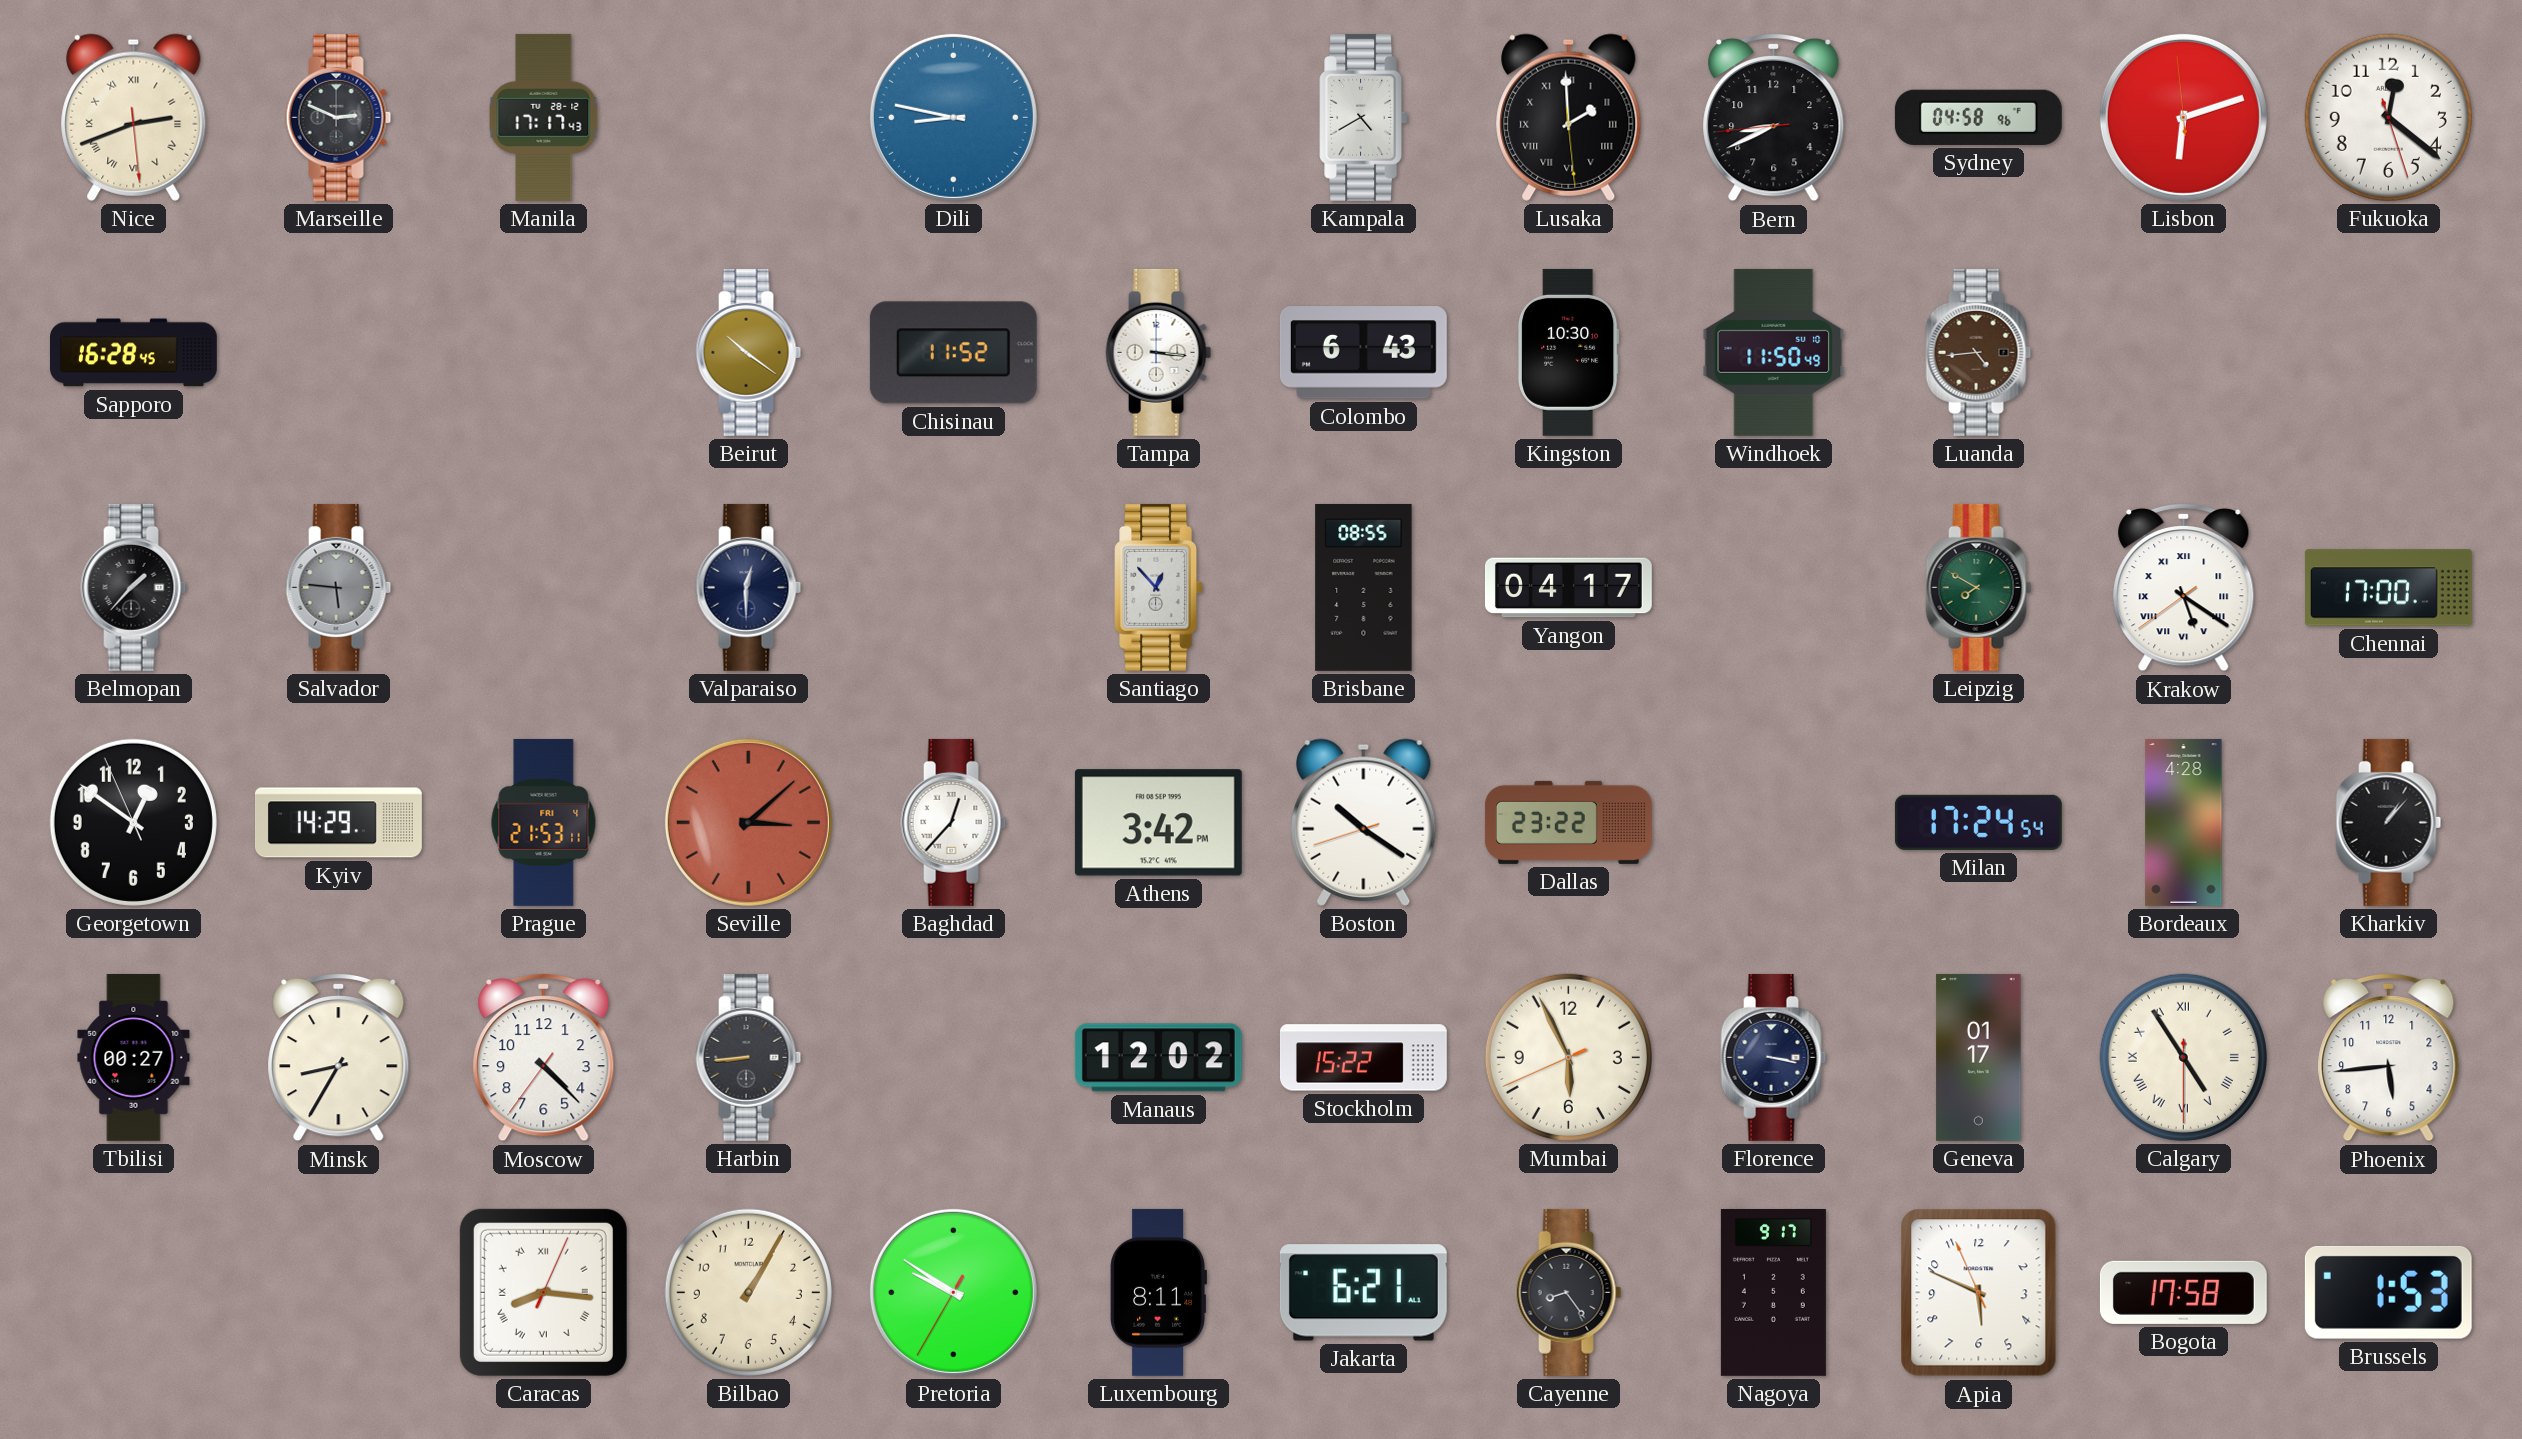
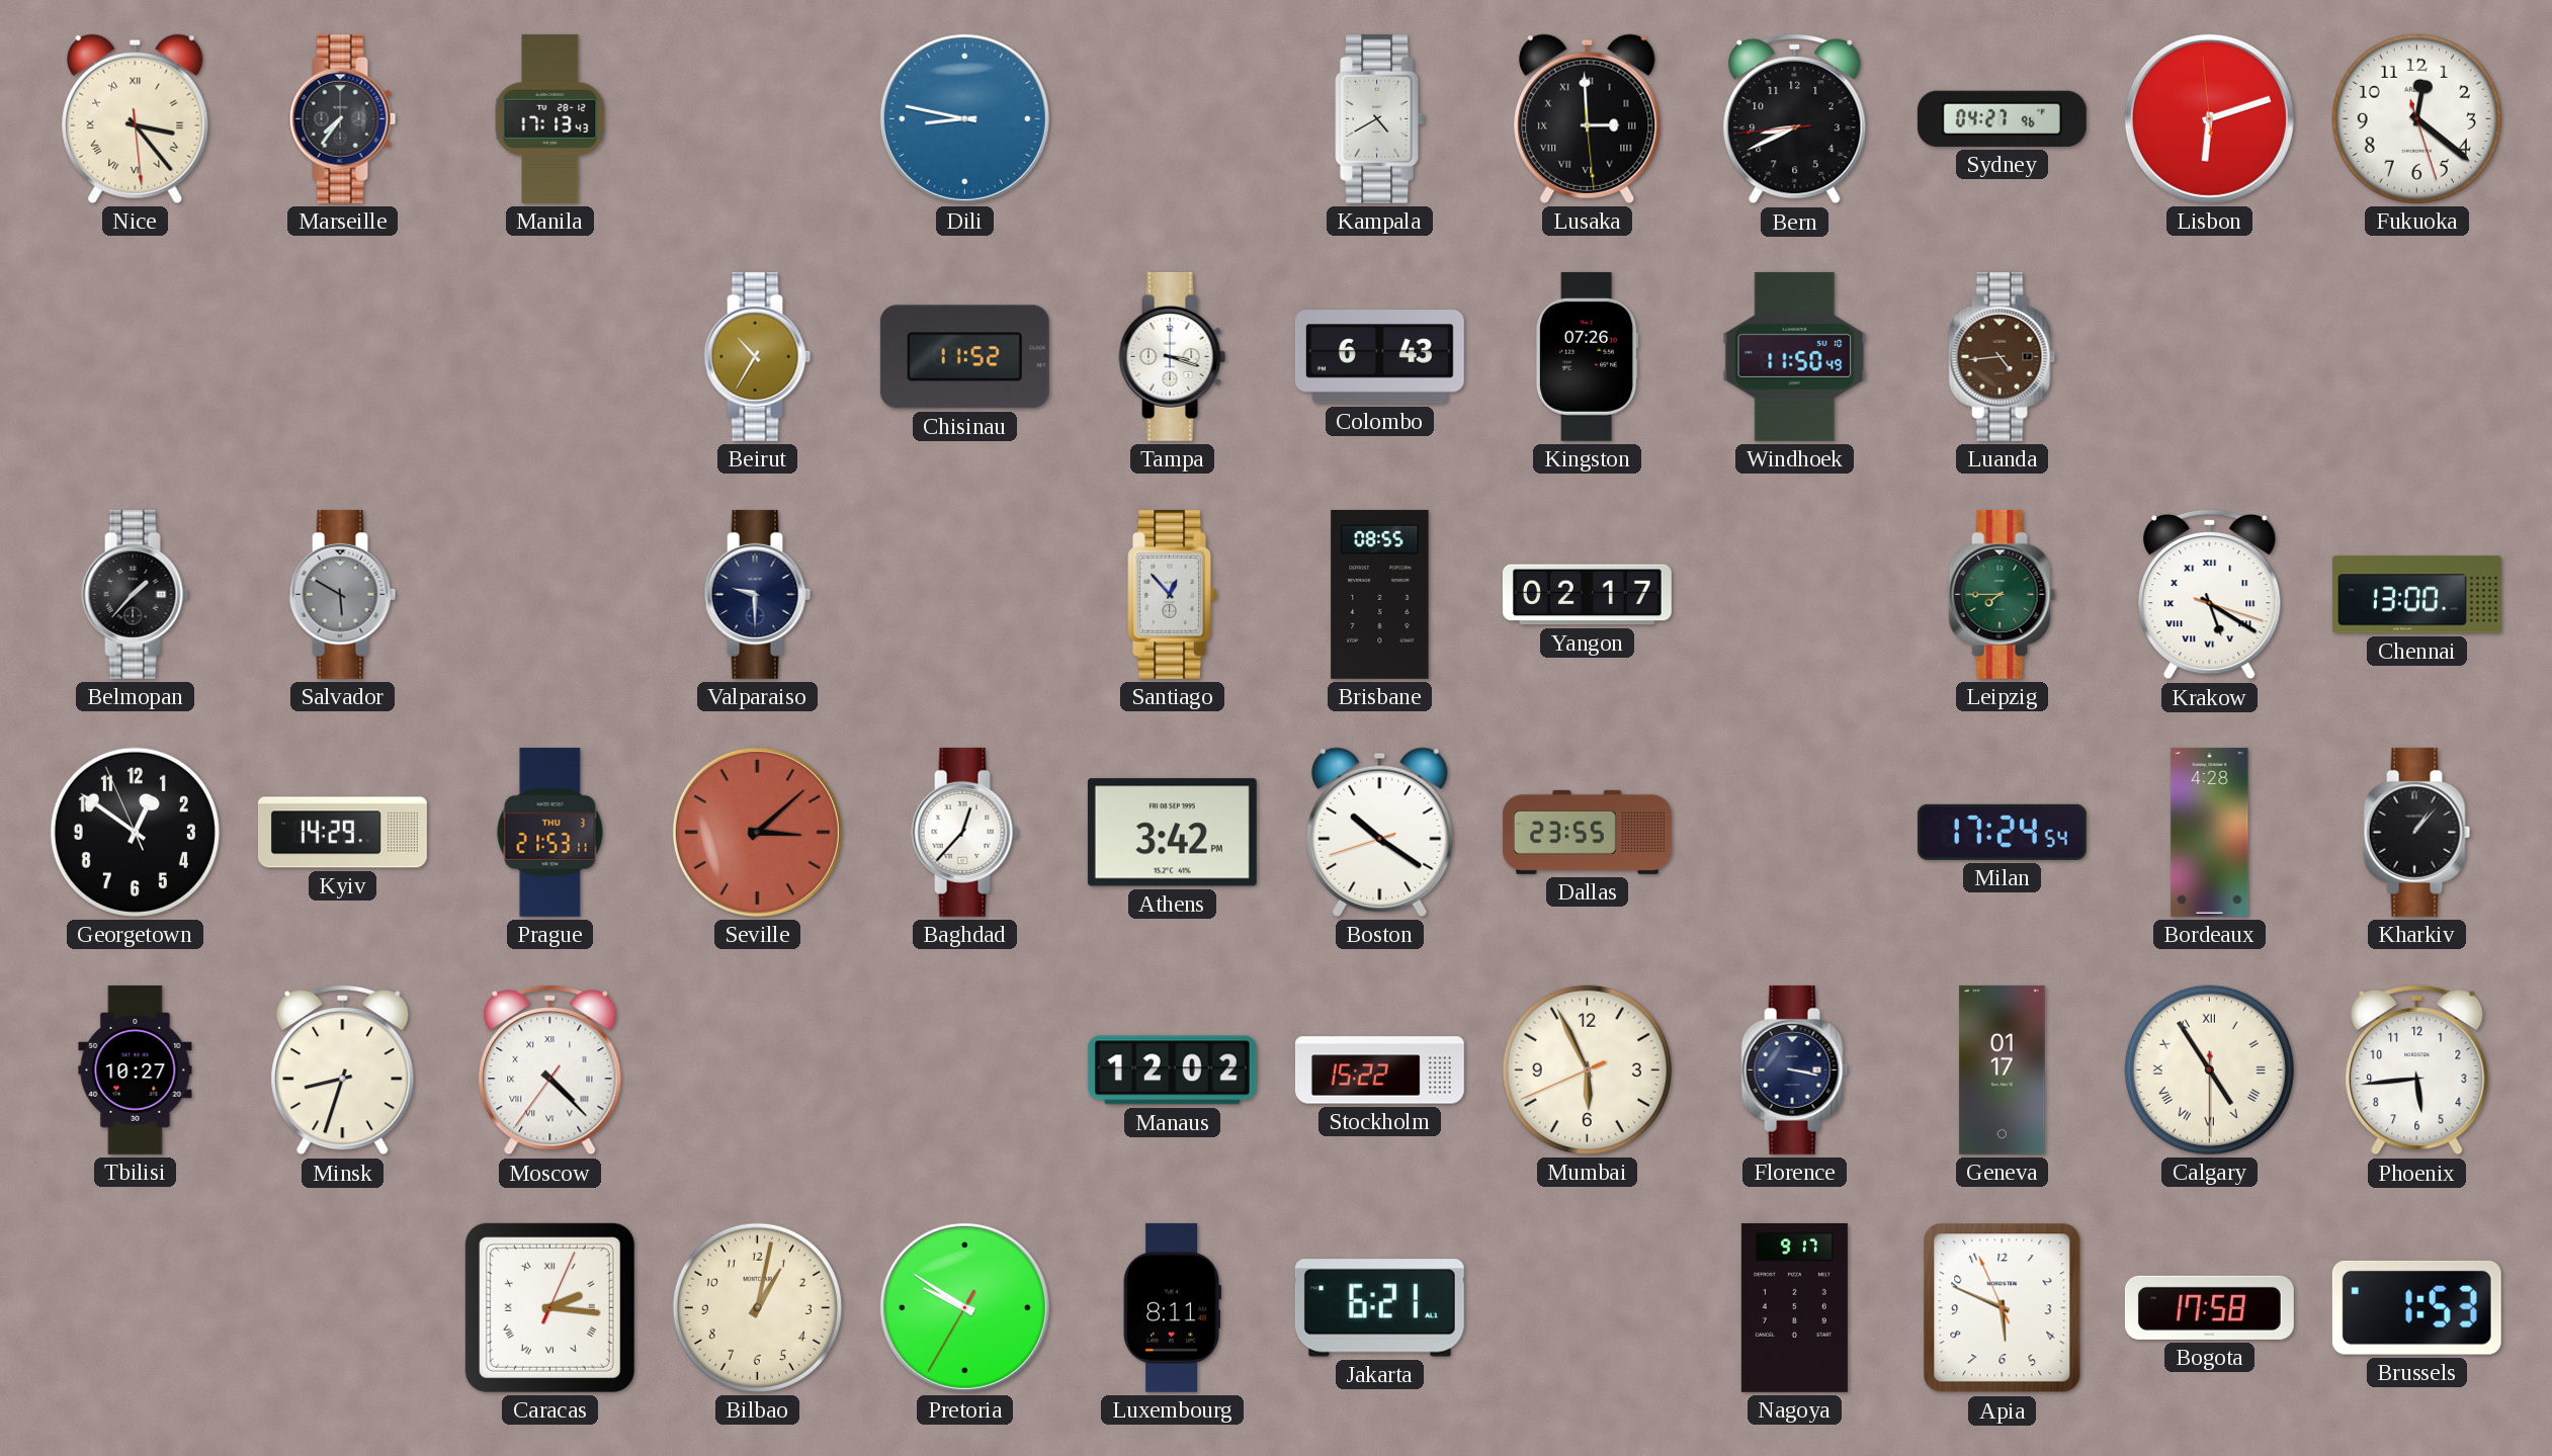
Nice: 2:41 -> 3:23
Marseille: 2:49 -> 7:36
Manila: 17:17 -> 17:13
Lusaka: 1:59 -> 2:59
Sydney: 04:58 -> 04:27
Sapporo: 16:28 -> none
Beirut: 10:21 -> 10:35
Tampa: 3:16 -> 3:18
Kingston: 10:30 -> 07:26
Salvador: 5:46 -> 5:50
Valparaiso: 12:30 -> 9:30
Yangon: 04:17 -> 02:17
Leipzig: 7:50 -> 7:45
Krakow: 5:20:39 -> 5:20:18
Chennai: 17:00 -> 13:00
Prague date: FRI 4 -> THU 3
Dallas: 23:22 -> 23:55
Tbilisi: 00:27 -> 10:27
Minsk: 8:35 -> 8:33
Moscow numerals: Arabic -> Roman
Harbin: 8:44 -> none
Caracas: 8:16 -> 2:16
Bilbao: 1:05 -> 1:02
Cayenne: 8:24 -> none
